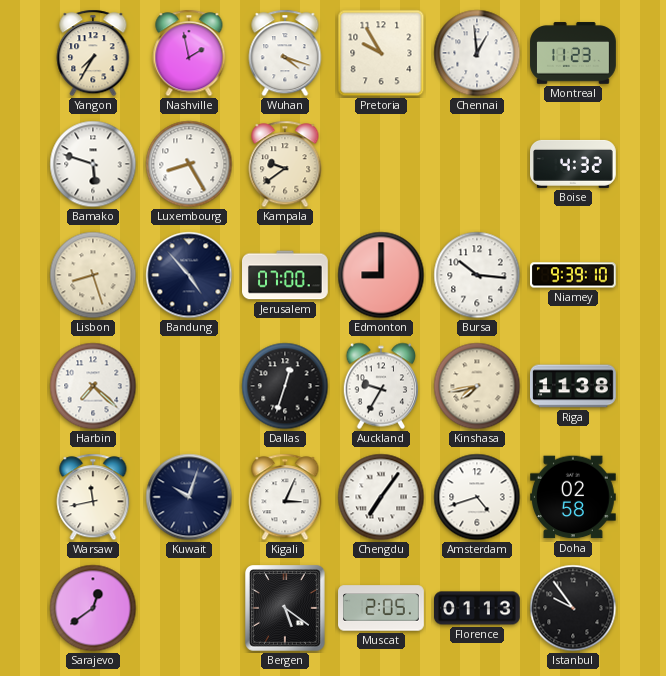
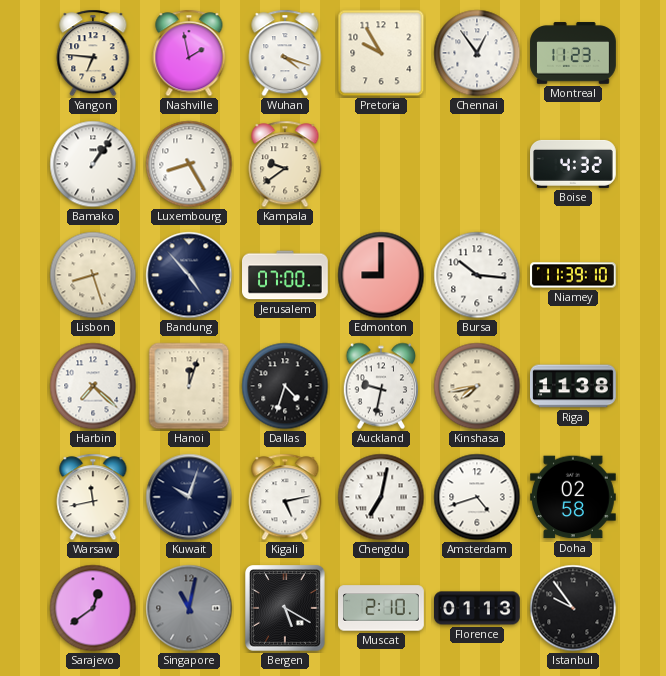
Yangon: 7:35 -> 6:46
Chennai: 12:59 -> 12:54
Bamako: 5:48 -> 1:06
Niamey: 9:39 -> 11:39
Hanoi: none -> 12:03
Dallas: 12:33 -> 4:33
Auckland: 9:35 -> 9:32
Kigali: 3:04 -> 5:13
Chengdu: 7:06 -> 7:02
Singapore: none -> 11:02
Bergen: 5:21 -> 5:20
Muscat: 2:05 -> 2:10
